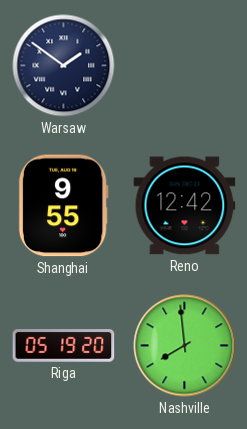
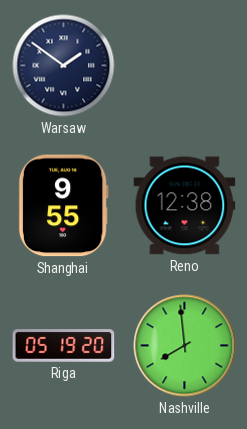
Reno: 12:42 -> 12:38
